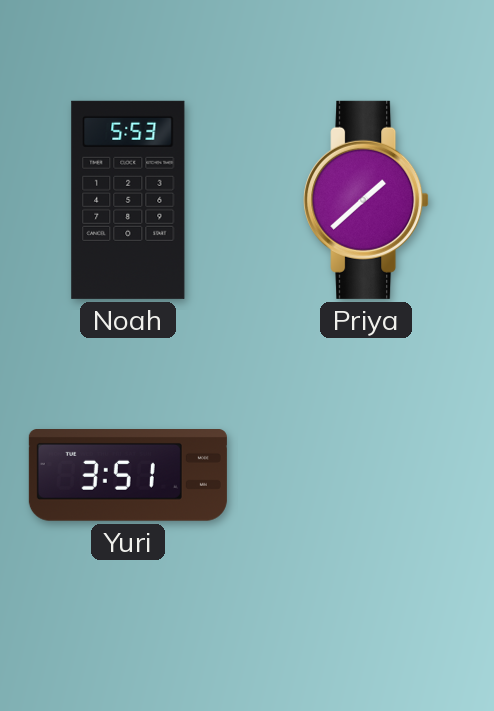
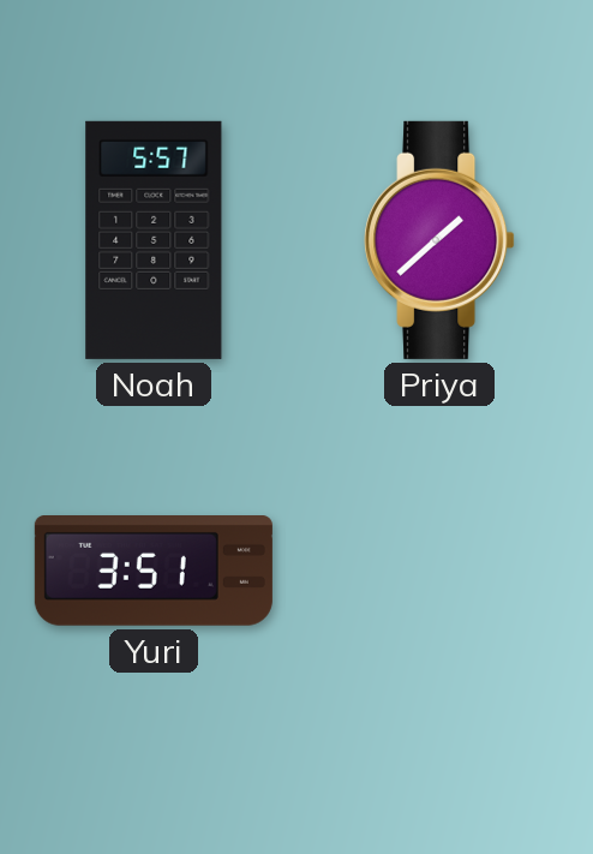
Noah: 5:53 -> 5:57
